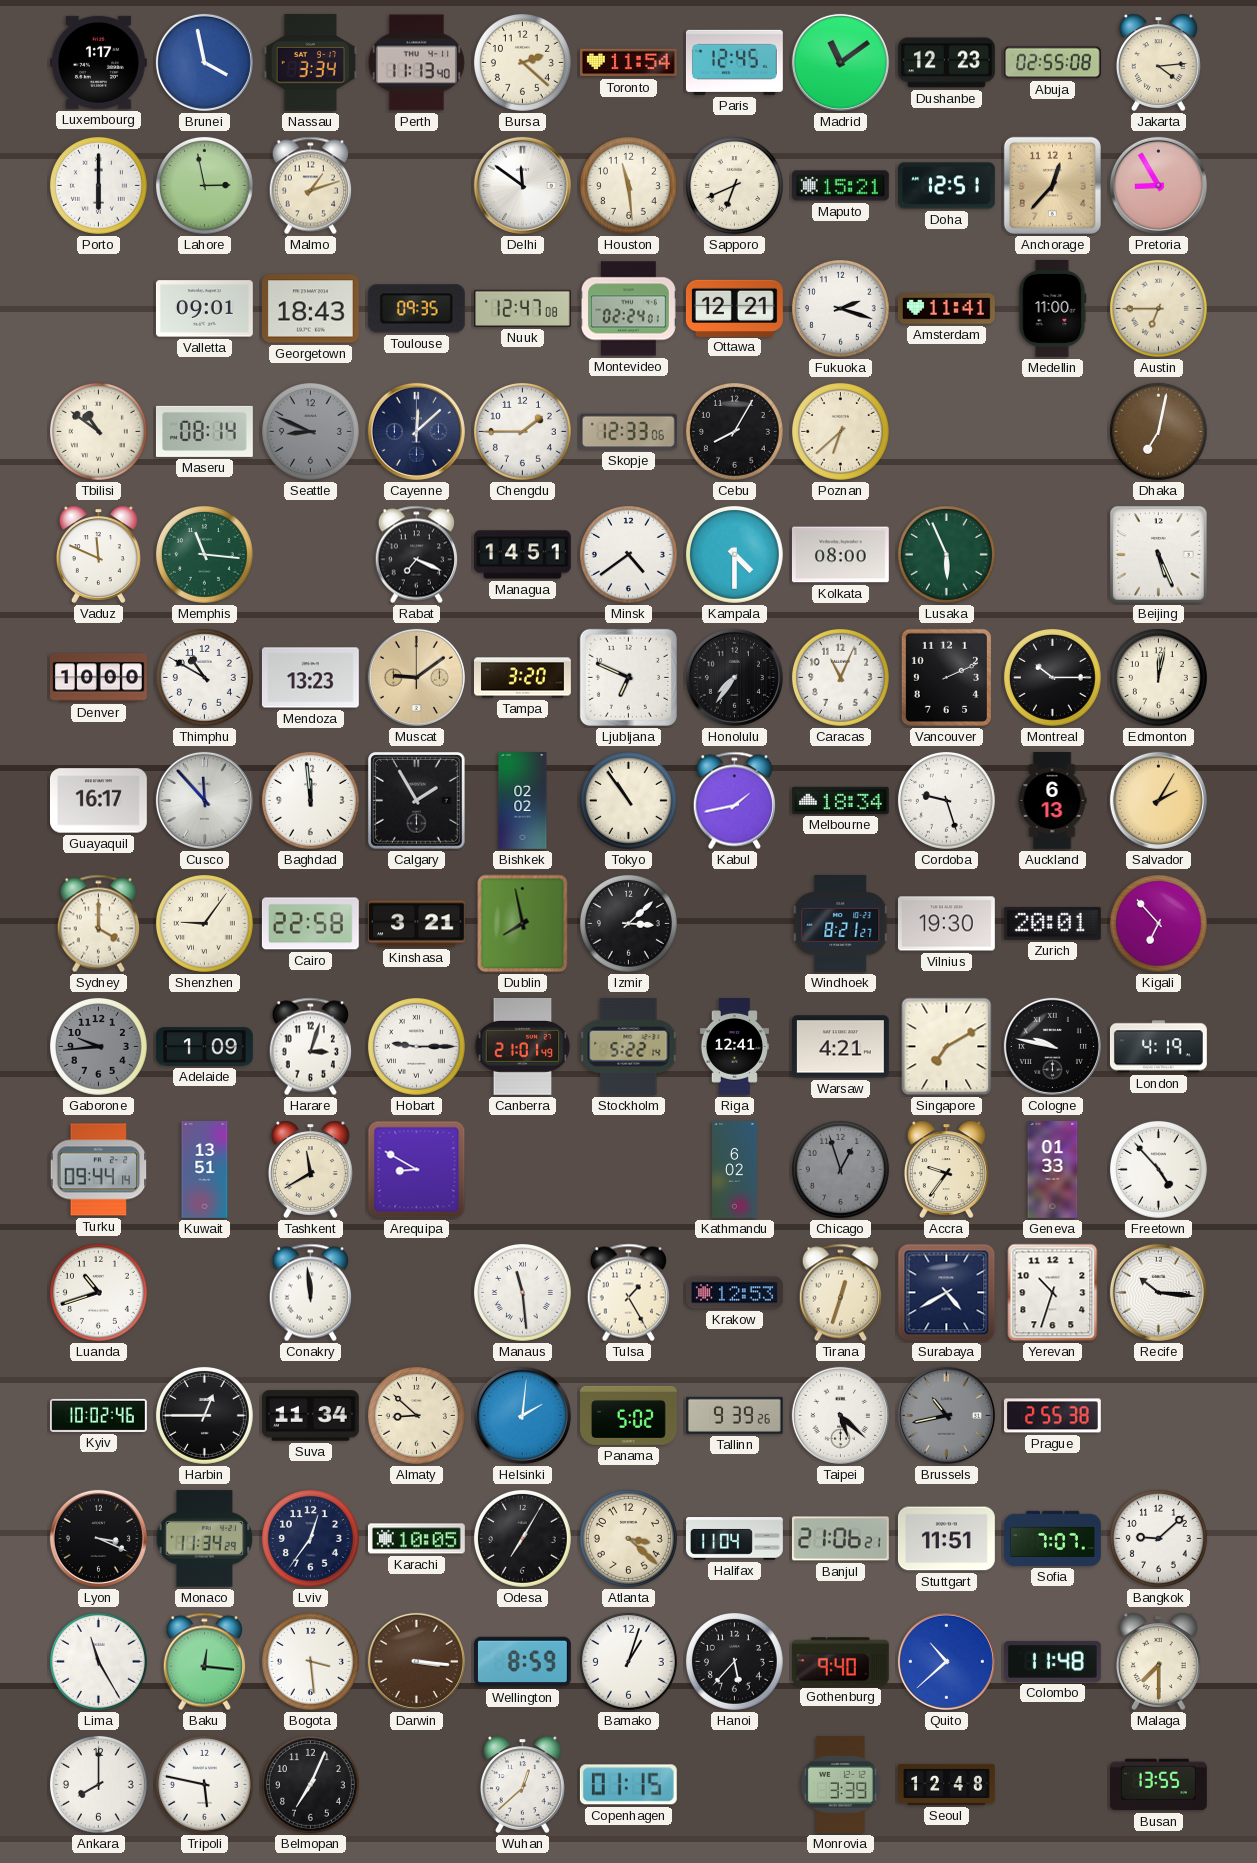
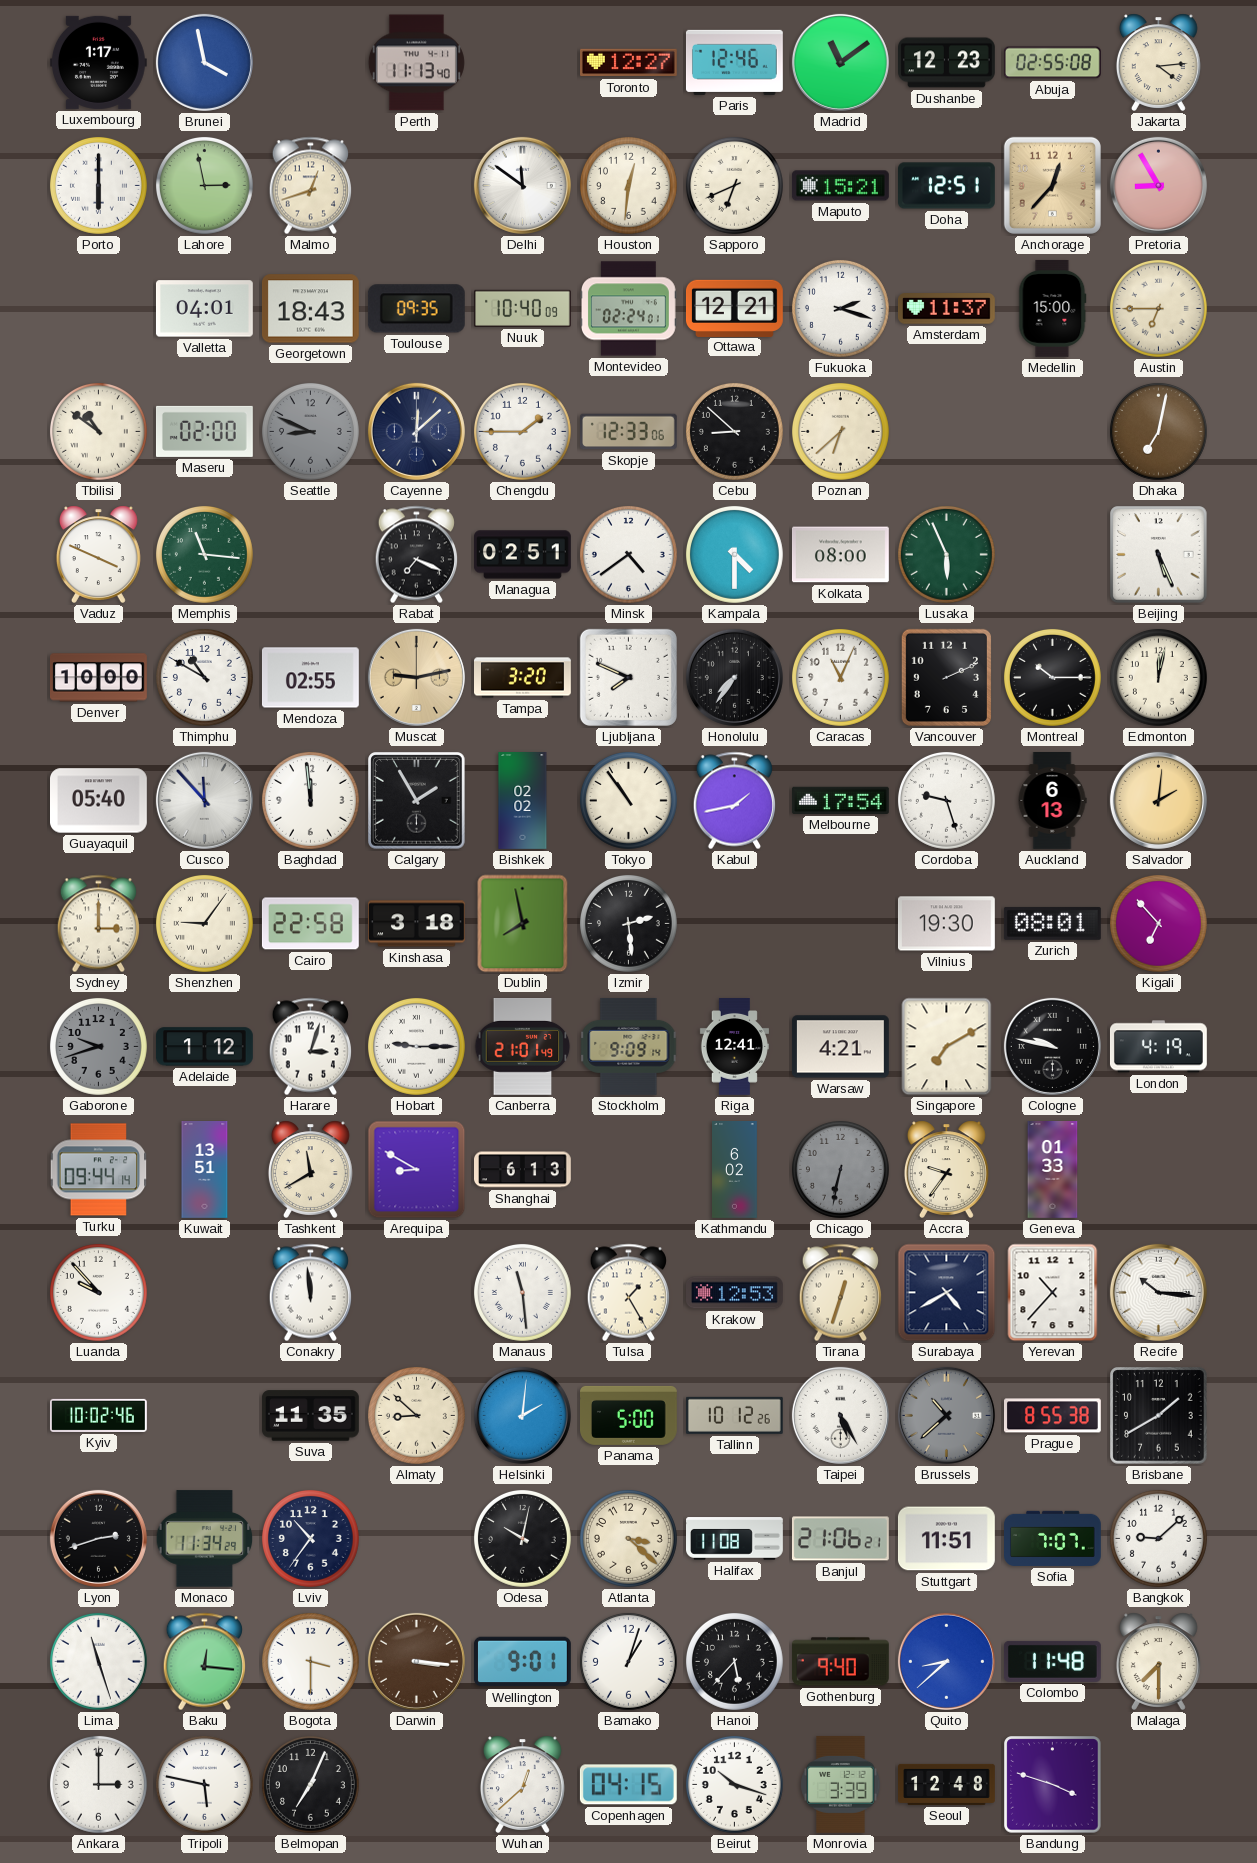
Nassau: 3:34 -> none
Bursa: 2:22 -> none
Toronto: 11:54 -> 12:27
Paris: 12:45 -> 12:46
Malmo: 1:12 -> 12:42
Houston: 11:29 -> 12:31
Valletta: 09:01 -> 04:01
Nuuk: 12:47 -> 10:40
Amsterdam: 11:41 -> 11:37
Medellin: 11:00 -> 15:00
Maseru: 08:14 -> 02:00
Cebu: 8:05 -> 8:52
Vaduz: 11:49 -> 3:49
Managua: 14:51 -> 02:51
Mendoza: 13:23 -> 02:55
Muscat: 9:09 -> 9:13
Ljubljana: 6:49 -> 7:49
Guayaquil: 16:17 -> 05:40
Melbourne: 18:34 -> 17:54
Salvador: 2:05 -> 2:01
Sydney: 4:00 -> 3:00
Kinshasa: 3:21 -> 3:18
Izmir: 3:08 -> 2:29
Windhoek: 8:21 -> none
Zurich: 20:01 -> 08:01
Gaborone: 9:44 -> 9:42
Adelaide: 1:09 -> 1:12
Stockholm: 5:22 -> 9:09
Shanghai: none -> 6:13
Chicago: 12:57 -> 6:32
Freetown: 4:53 -> none
Luanda: 10:42 -> 9:53
Yerevan: 10:33 -> 10:37
Harbin: 12:45 -> none
Suva: 11:34 -> 11:35
Panama: 5:02 -> 5:00
Tallinn: 9:39 -> 10:12
Taipei: 5:22 -> 5:25
Brussels: 10:43 -> 10:38
Prague: 2:55 -> 8:55
Brisbane: none -> 1:40
Lyon: 3:19 -> 2:42
Lviv: 12:36 -> 10:36
Karachi: 10:05 -> none
Odesa: 7:05 -> 10:02
Halifax: 11:04 -> 11:08
Lima: 11:25 -> 11:27
Bogota: 3:29 -> 3:30
Wellington: 8:59 -> 9:01
Quito: 10:38 -> 8:38
Ankara: 8:00 -> 3:00
Copenhagen: 01:15 -> 04:15
Beirut: none -> 10:18
Bandung: none -> 3:48
Busan: 13:55 -> none
